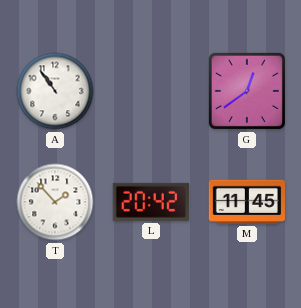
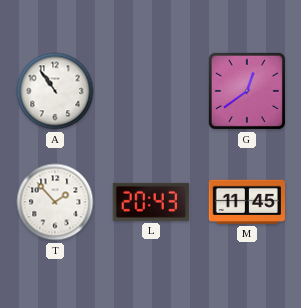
L: 20:42 -> 20:43
